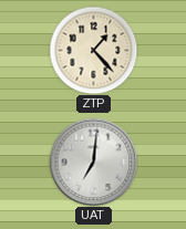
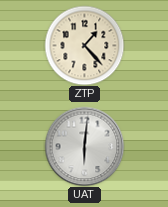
UAT: 7:01 -> 6:01
